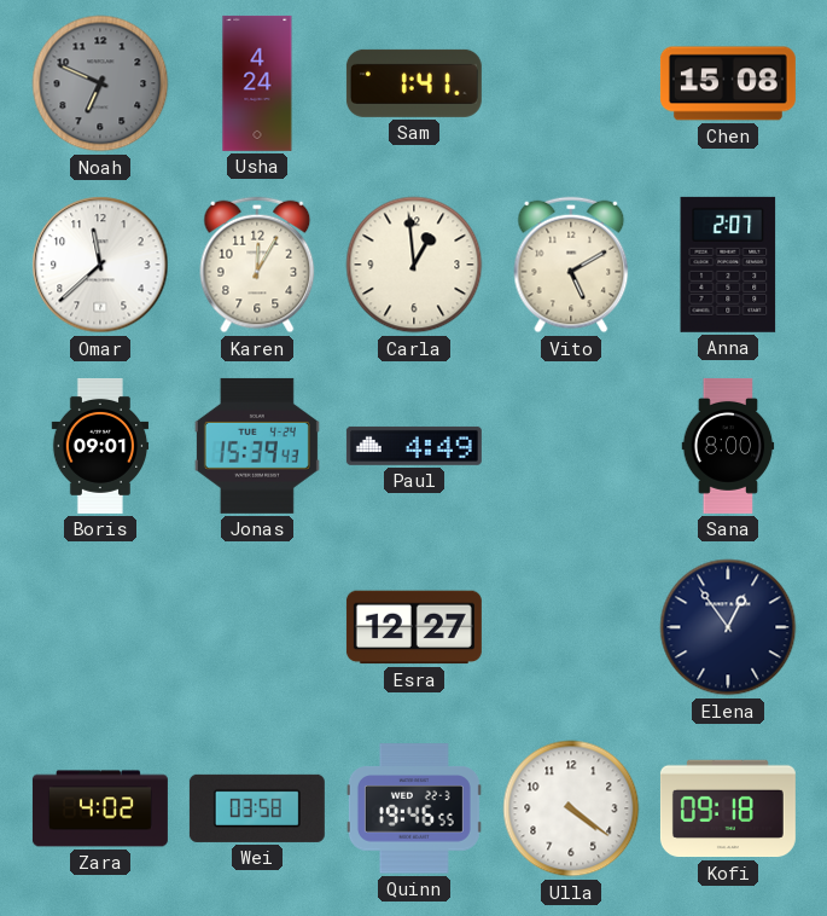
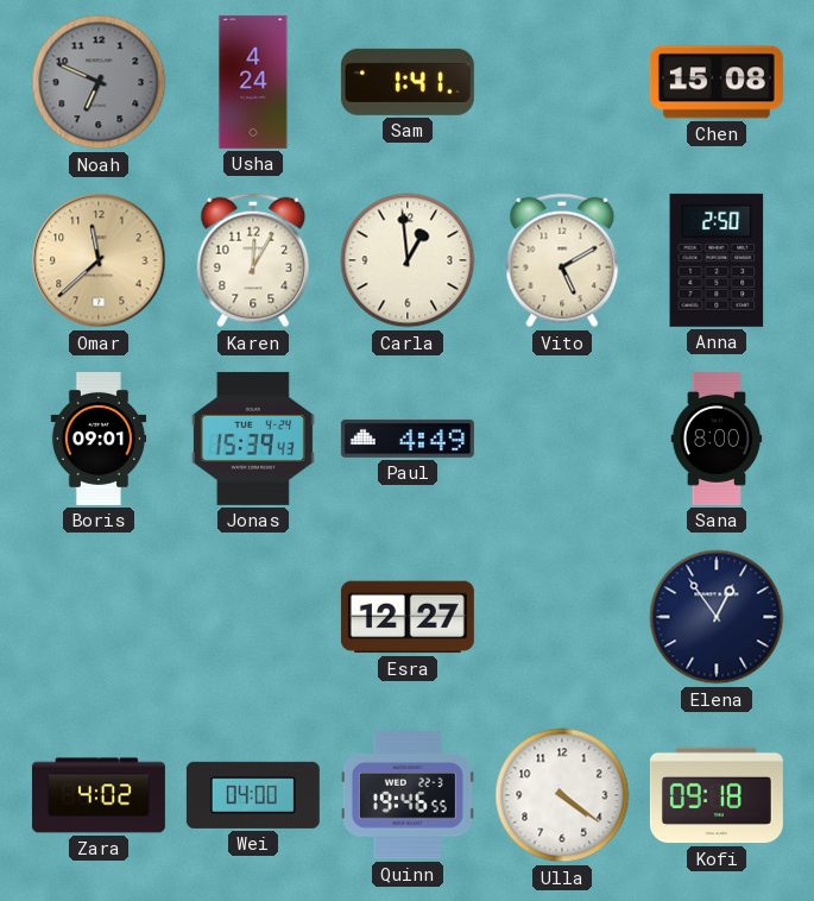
Omar dial: white -> champagne
Anna: 2:07 -> 2:50
Wei: 03:58 -> 04:00
